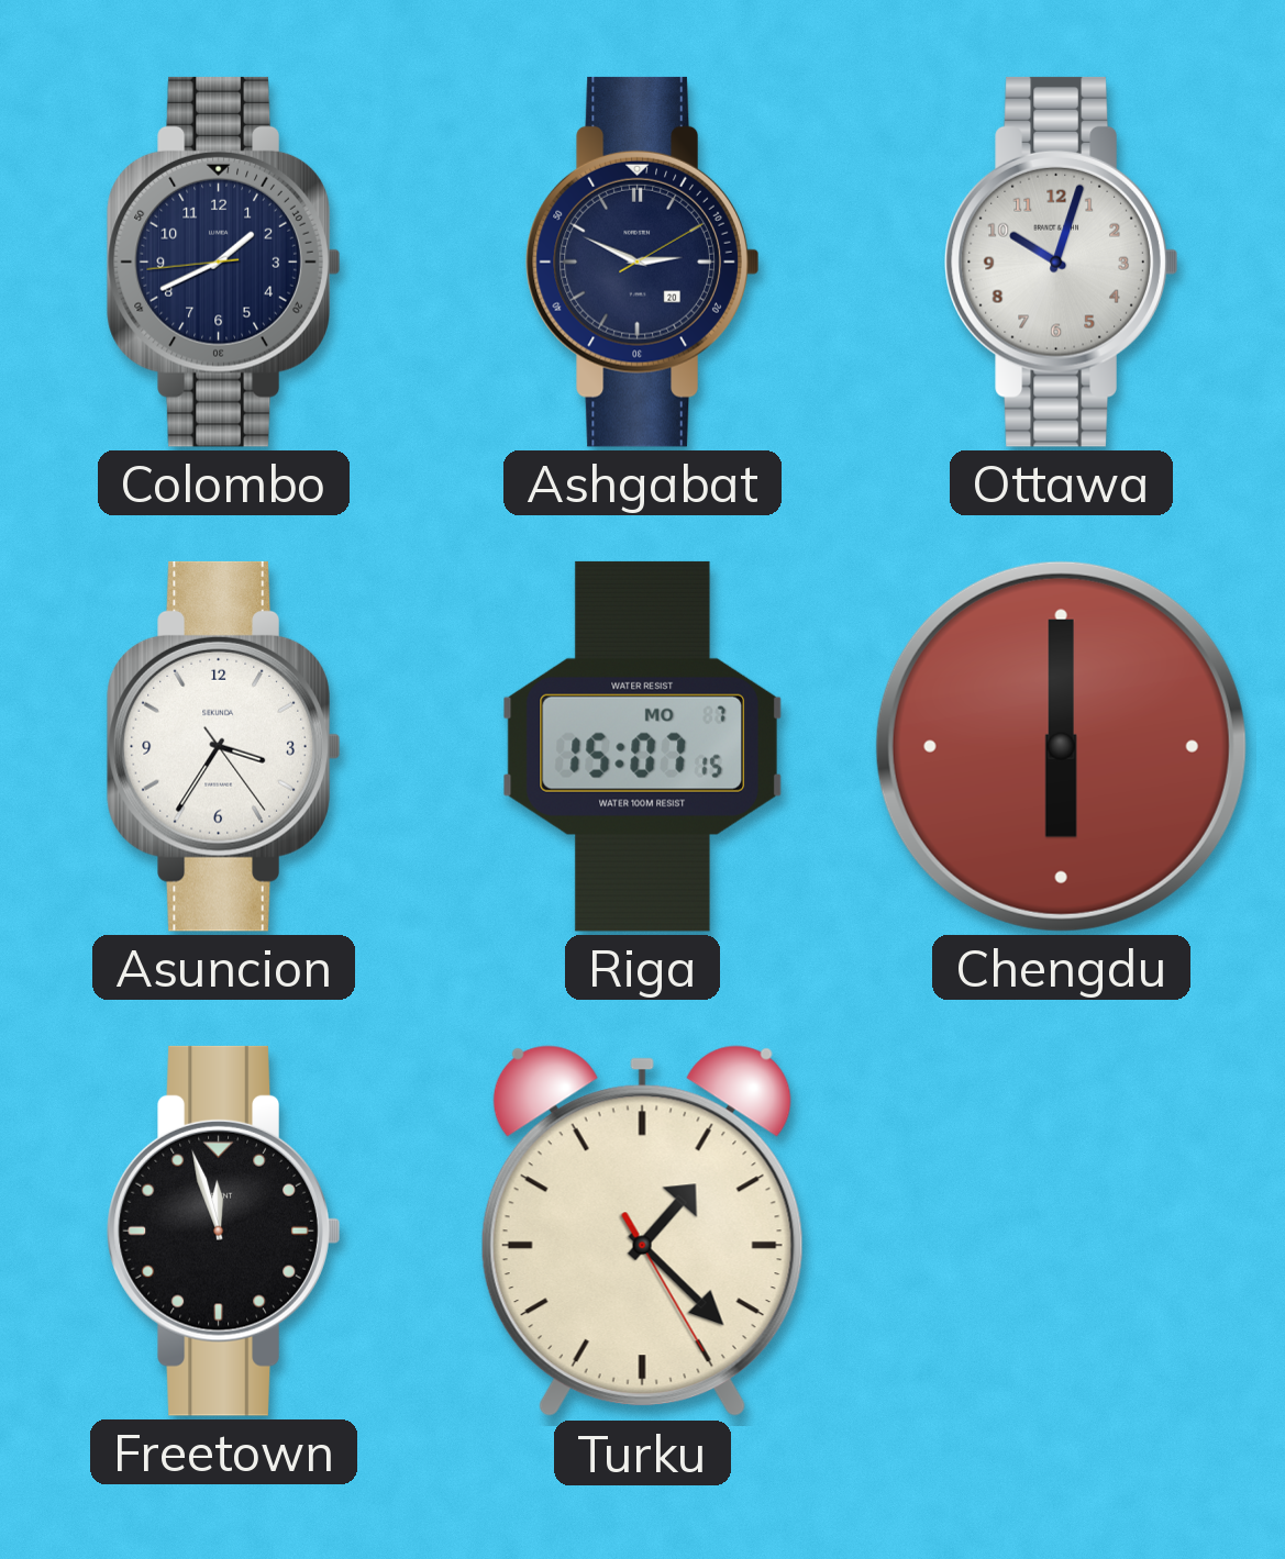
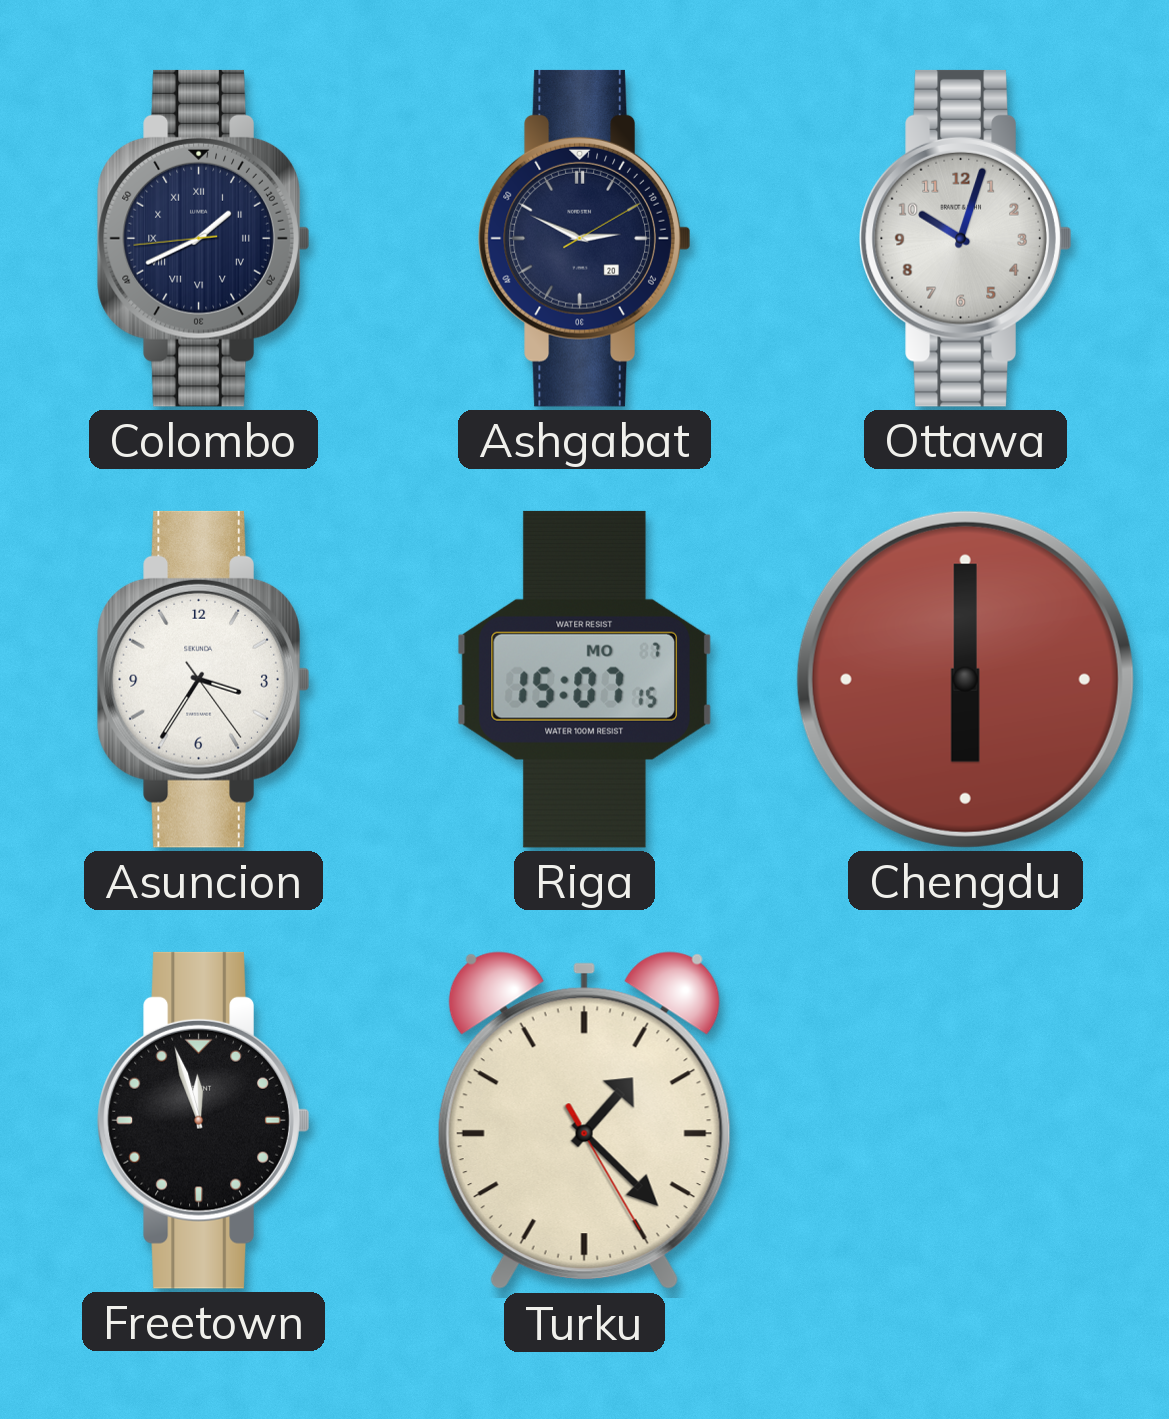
Colombo numerals: Arabic -> Roman
